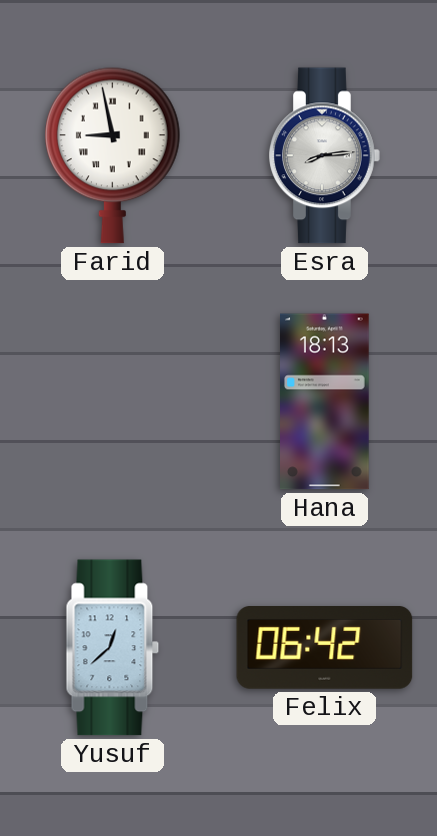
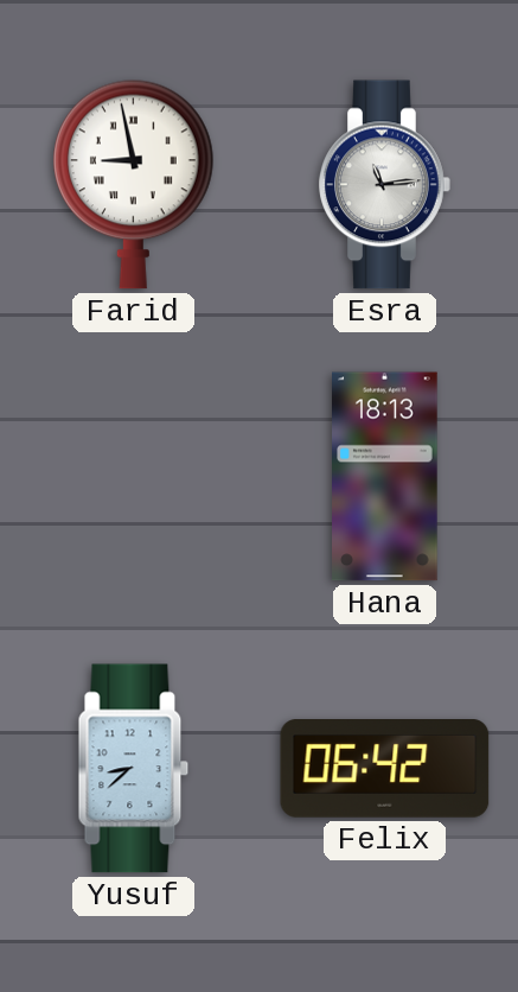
Esra: 8:14 -> 11:14
Yusuf: 12:38 -> 8:38
